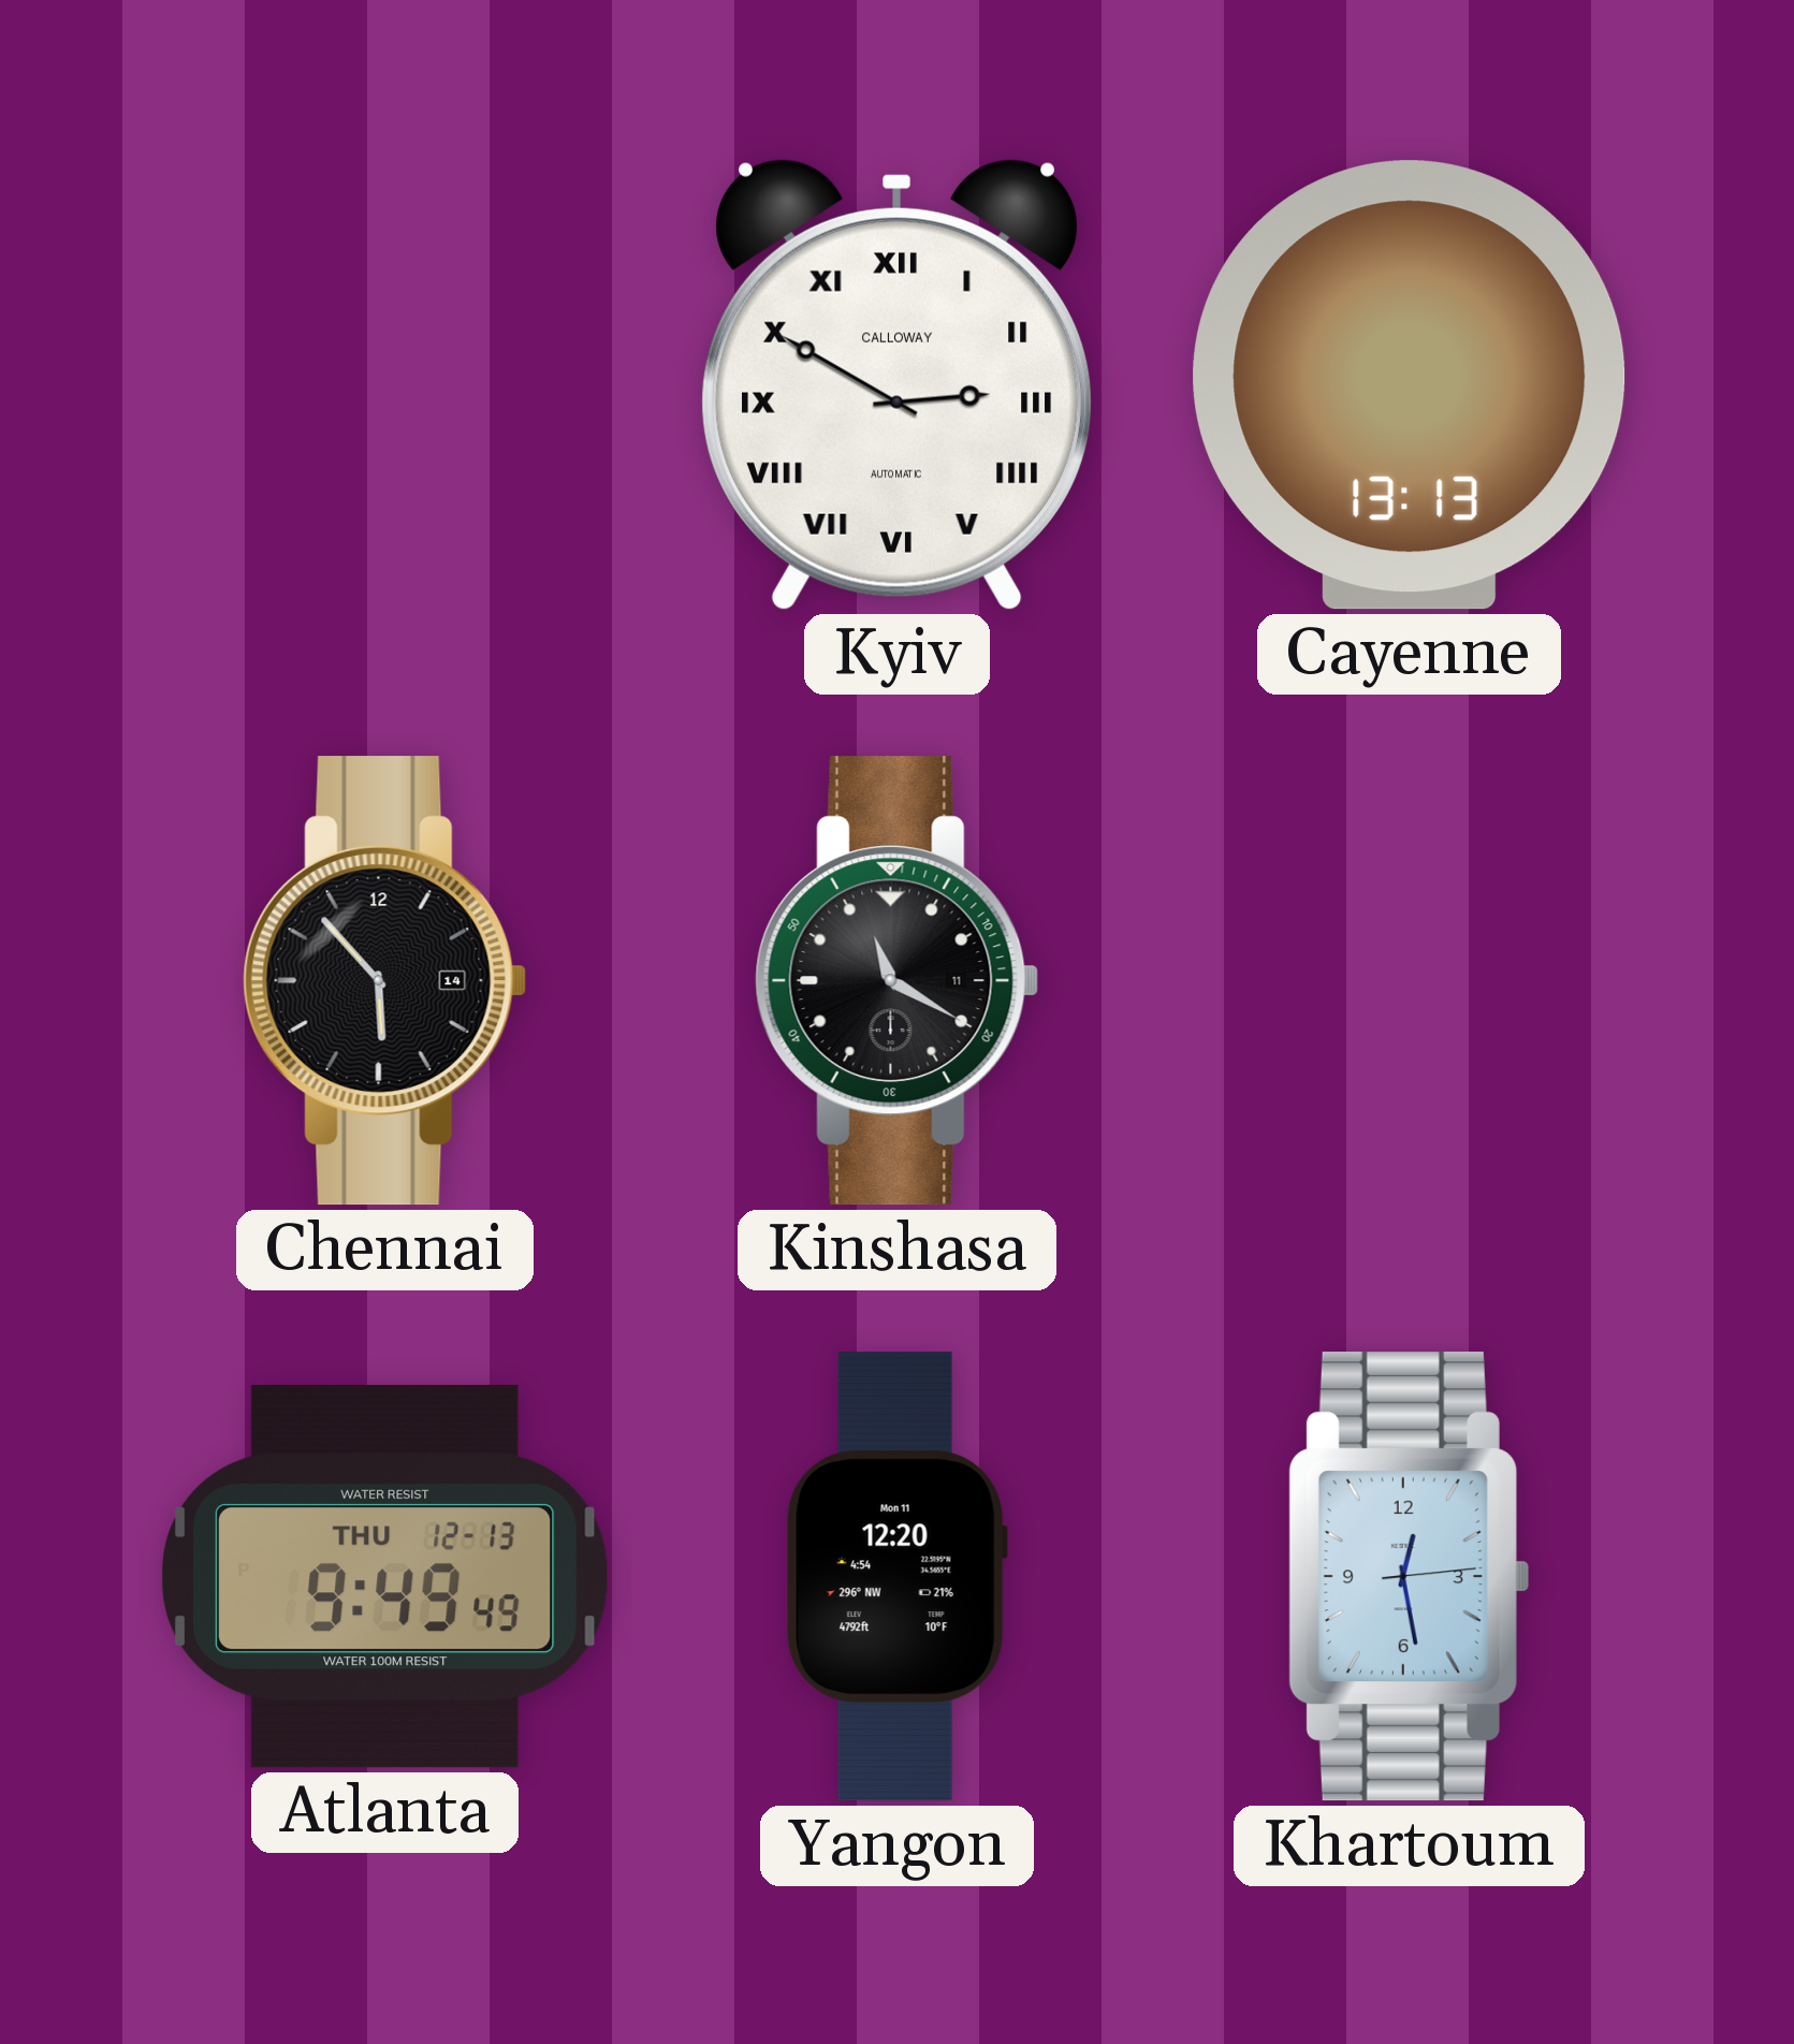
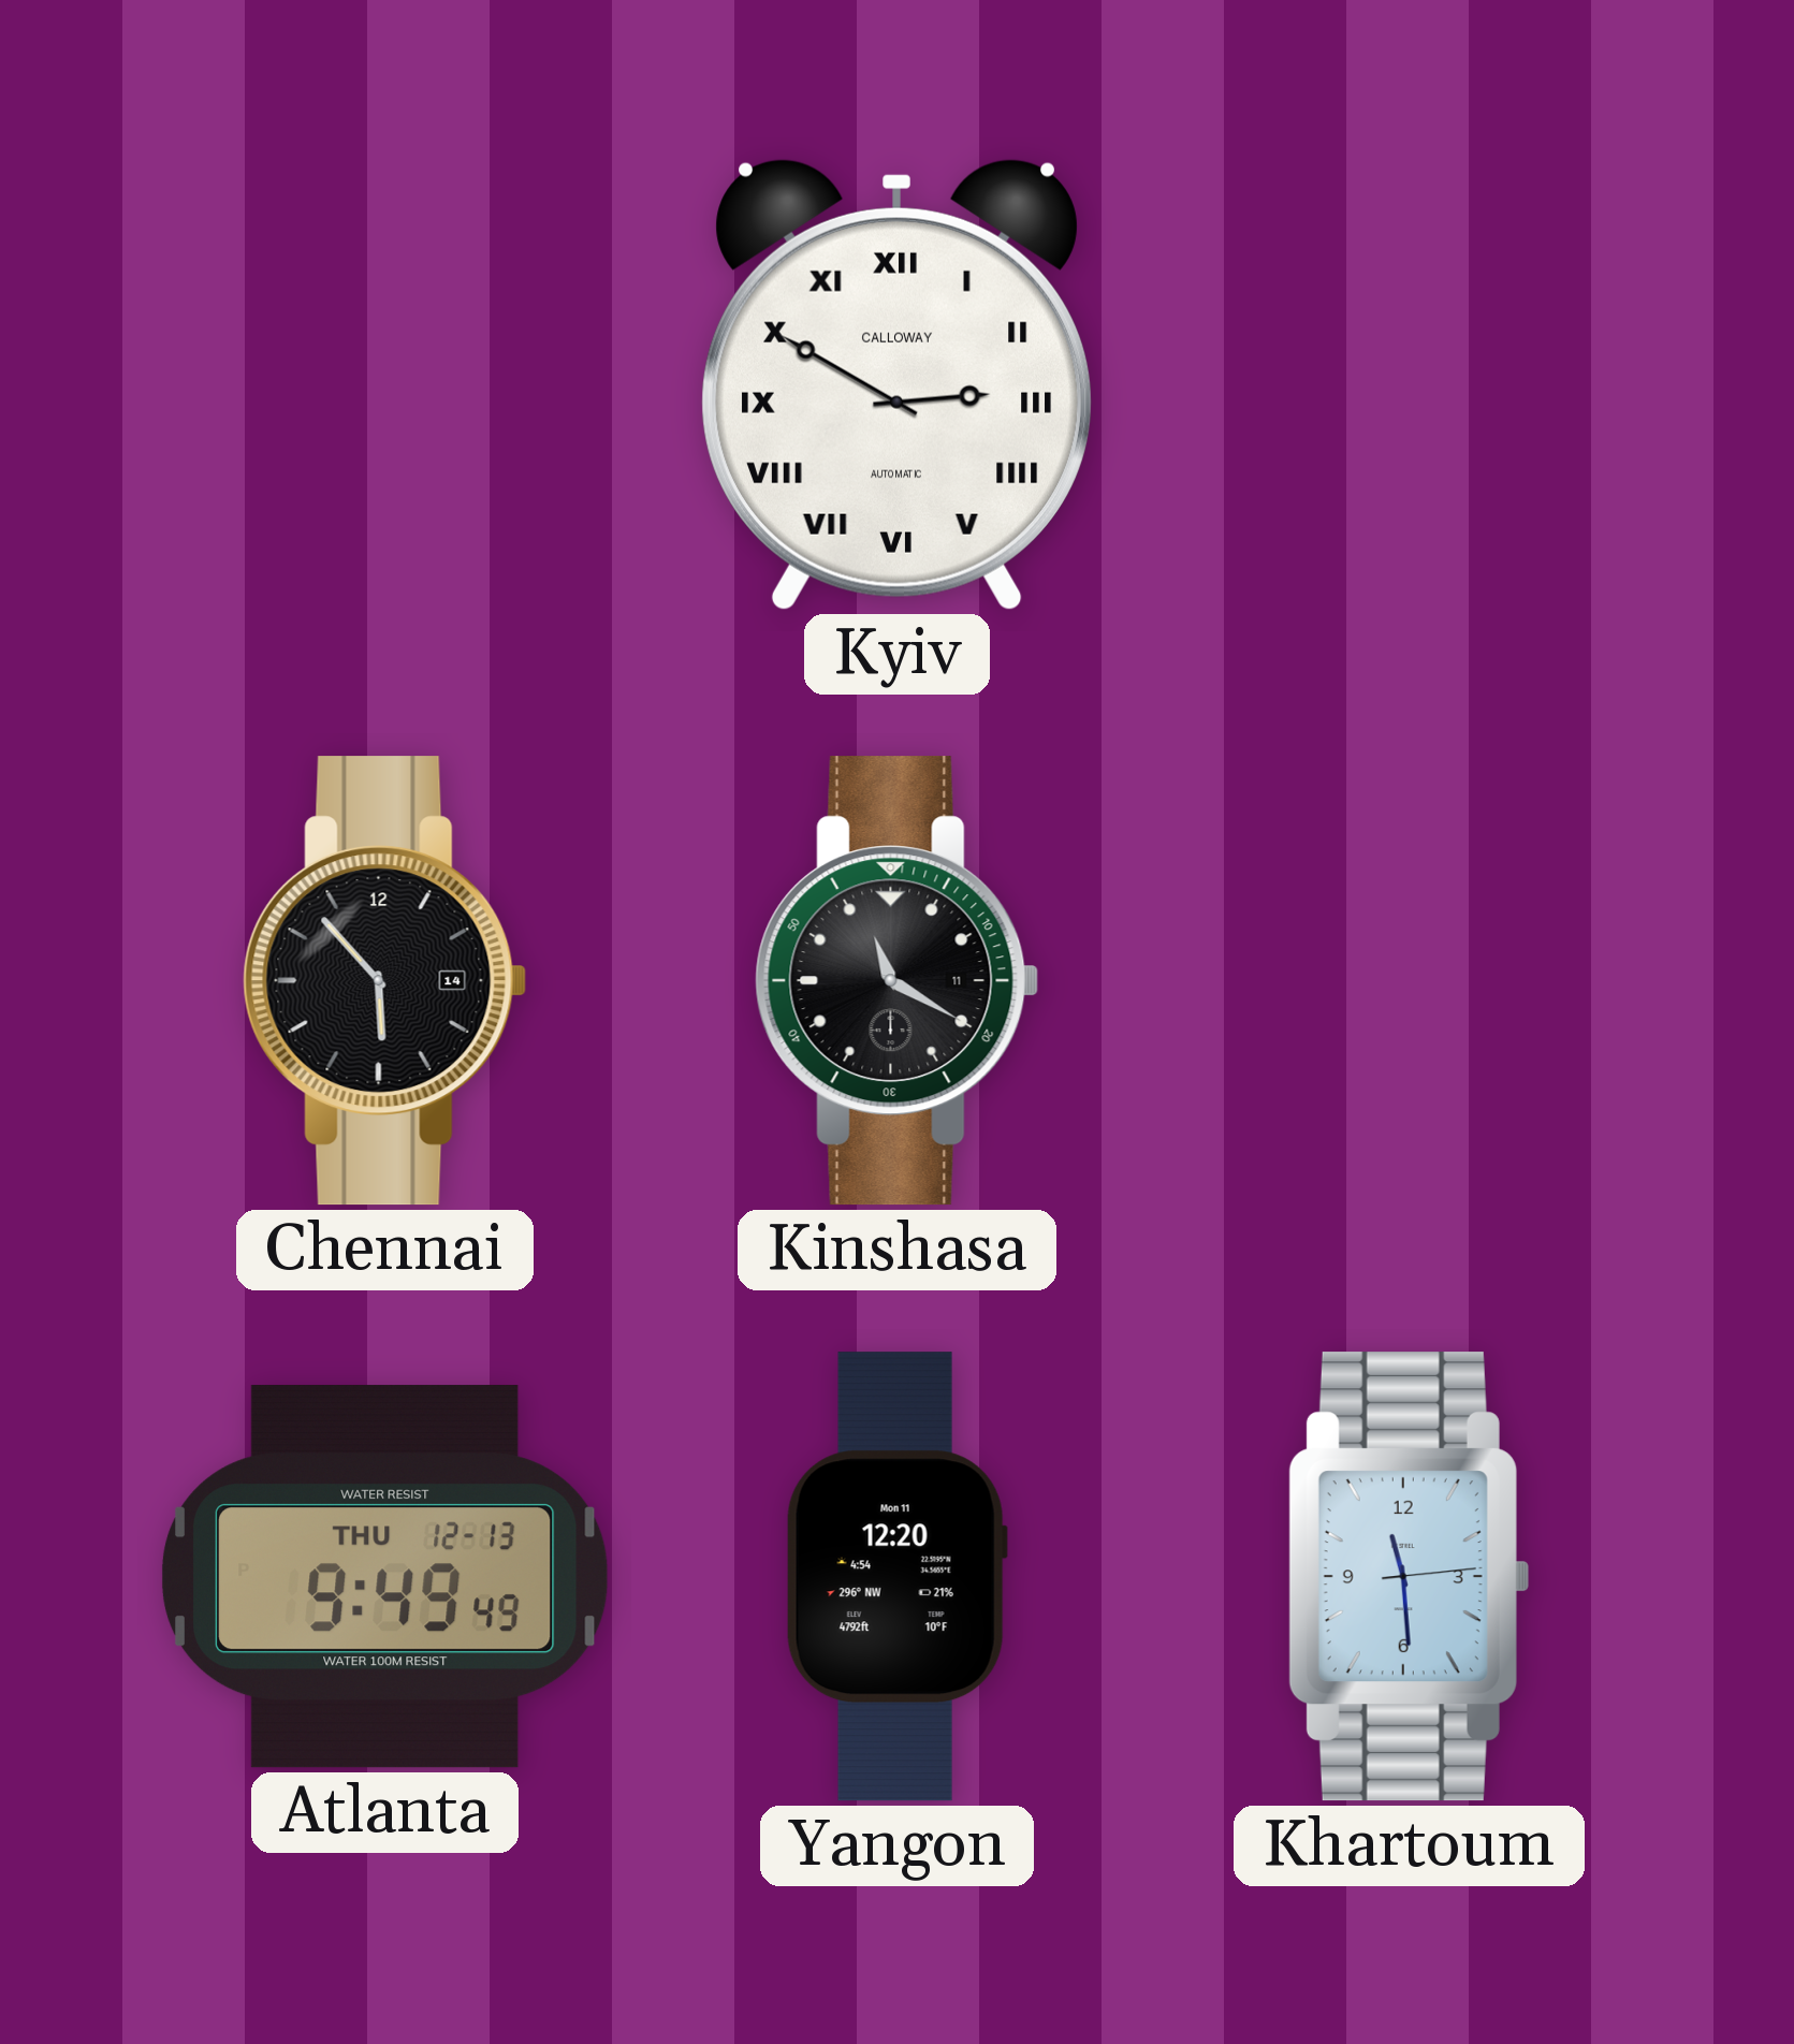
Cayenne: 13:13 -> none
Khartoum: 12:28 -> 11:29
